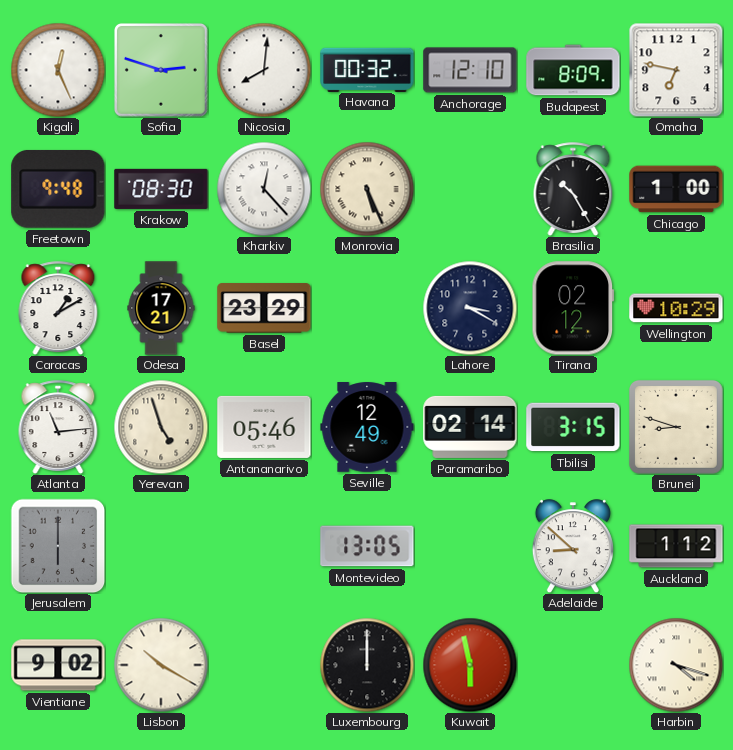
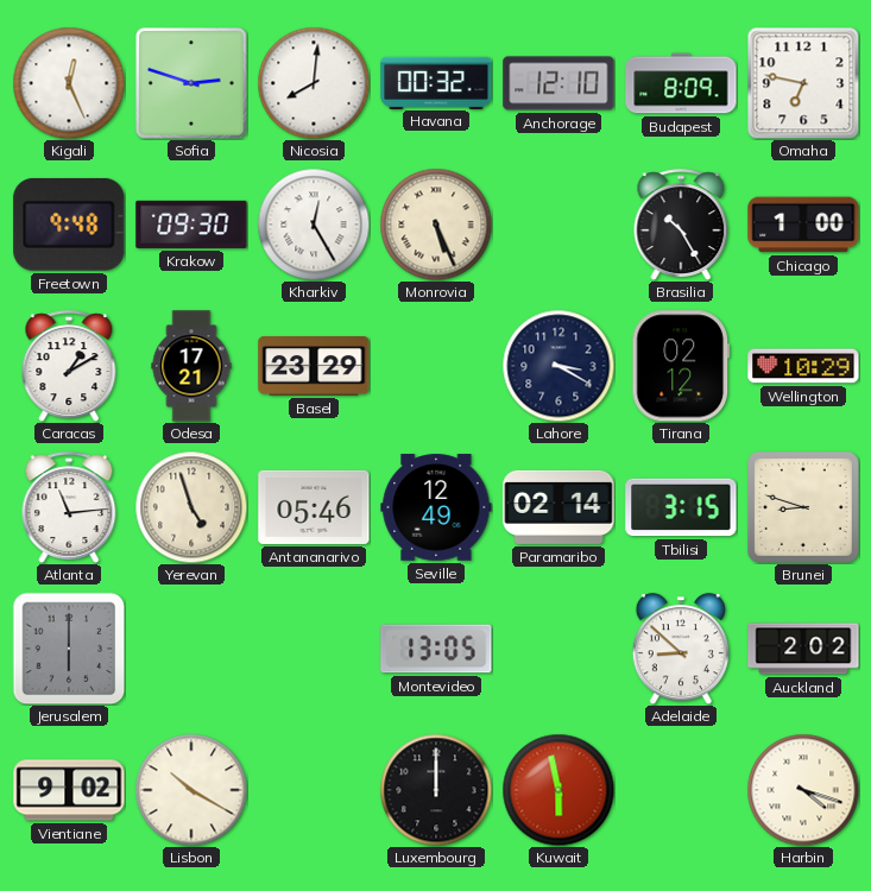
Krakow: 08:30 -> 09:30
Kharkiv: 12:23 -> 12:25
Auckland: 1:12 -> 2:02
